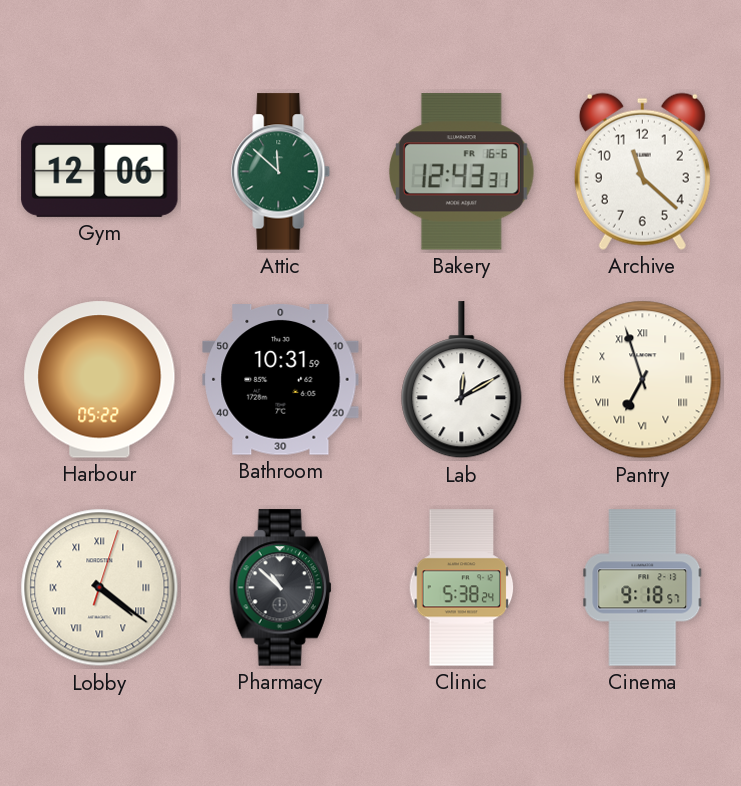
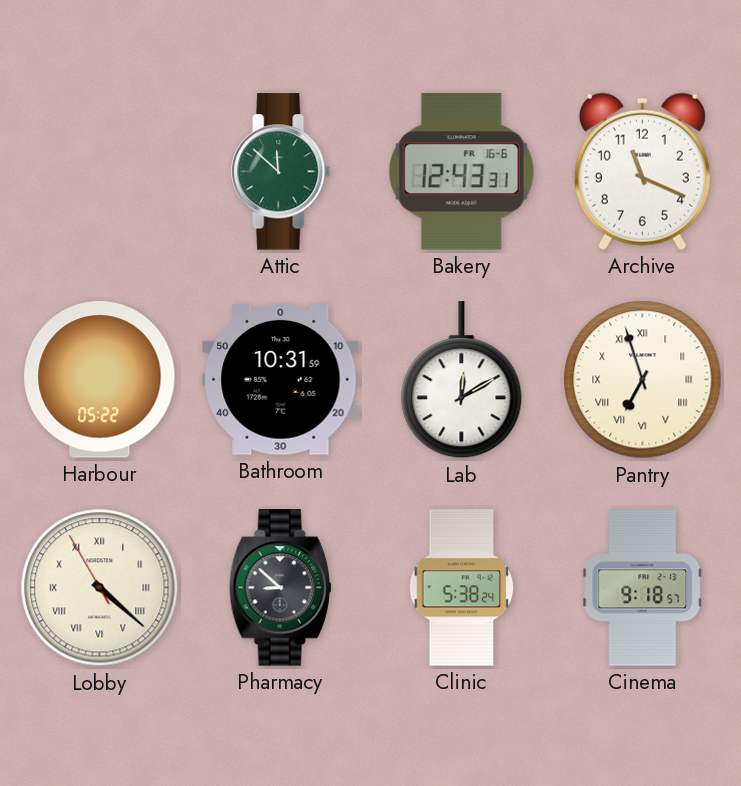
Gym: 12:06 -> none
Archive: 11:22 -> 11:19
Lobby: 4:21:03 -> 4:21:55
Pharmacy: 10:52 -> 8:52
